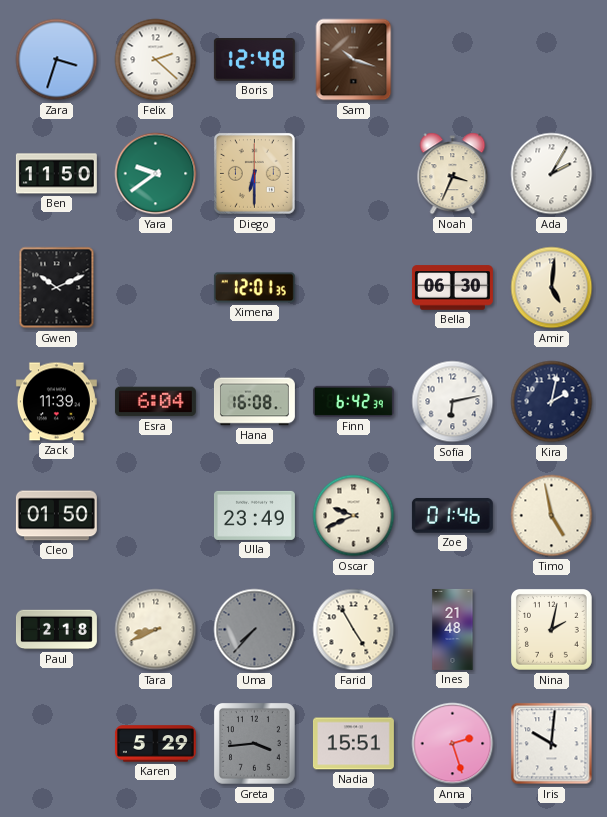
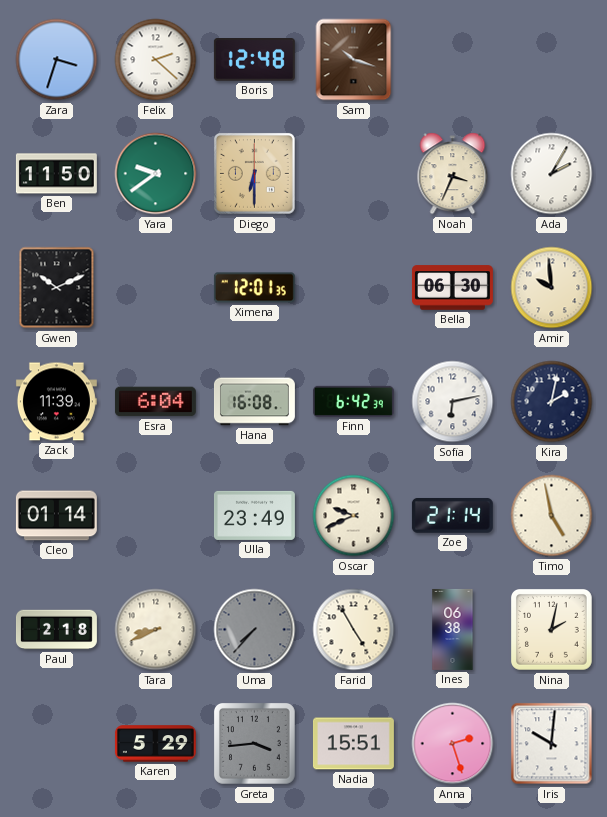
Amir: 5:01 -> 9:59
Cleo: 01:50 -> 01:14
Zoe: 01:46 -> 21:14
Ines: 21:48 -> 06:38
